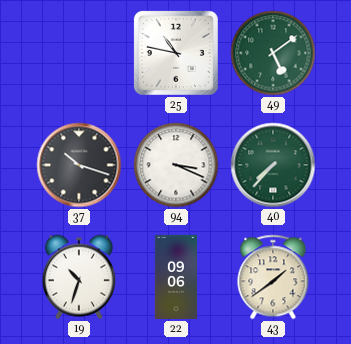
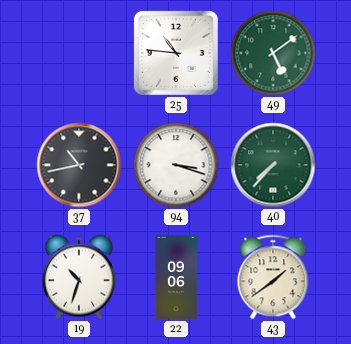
25: 10:47 -> 10:46
37: 10:18 -> 10:43
94: 3:19 -> 3:18
